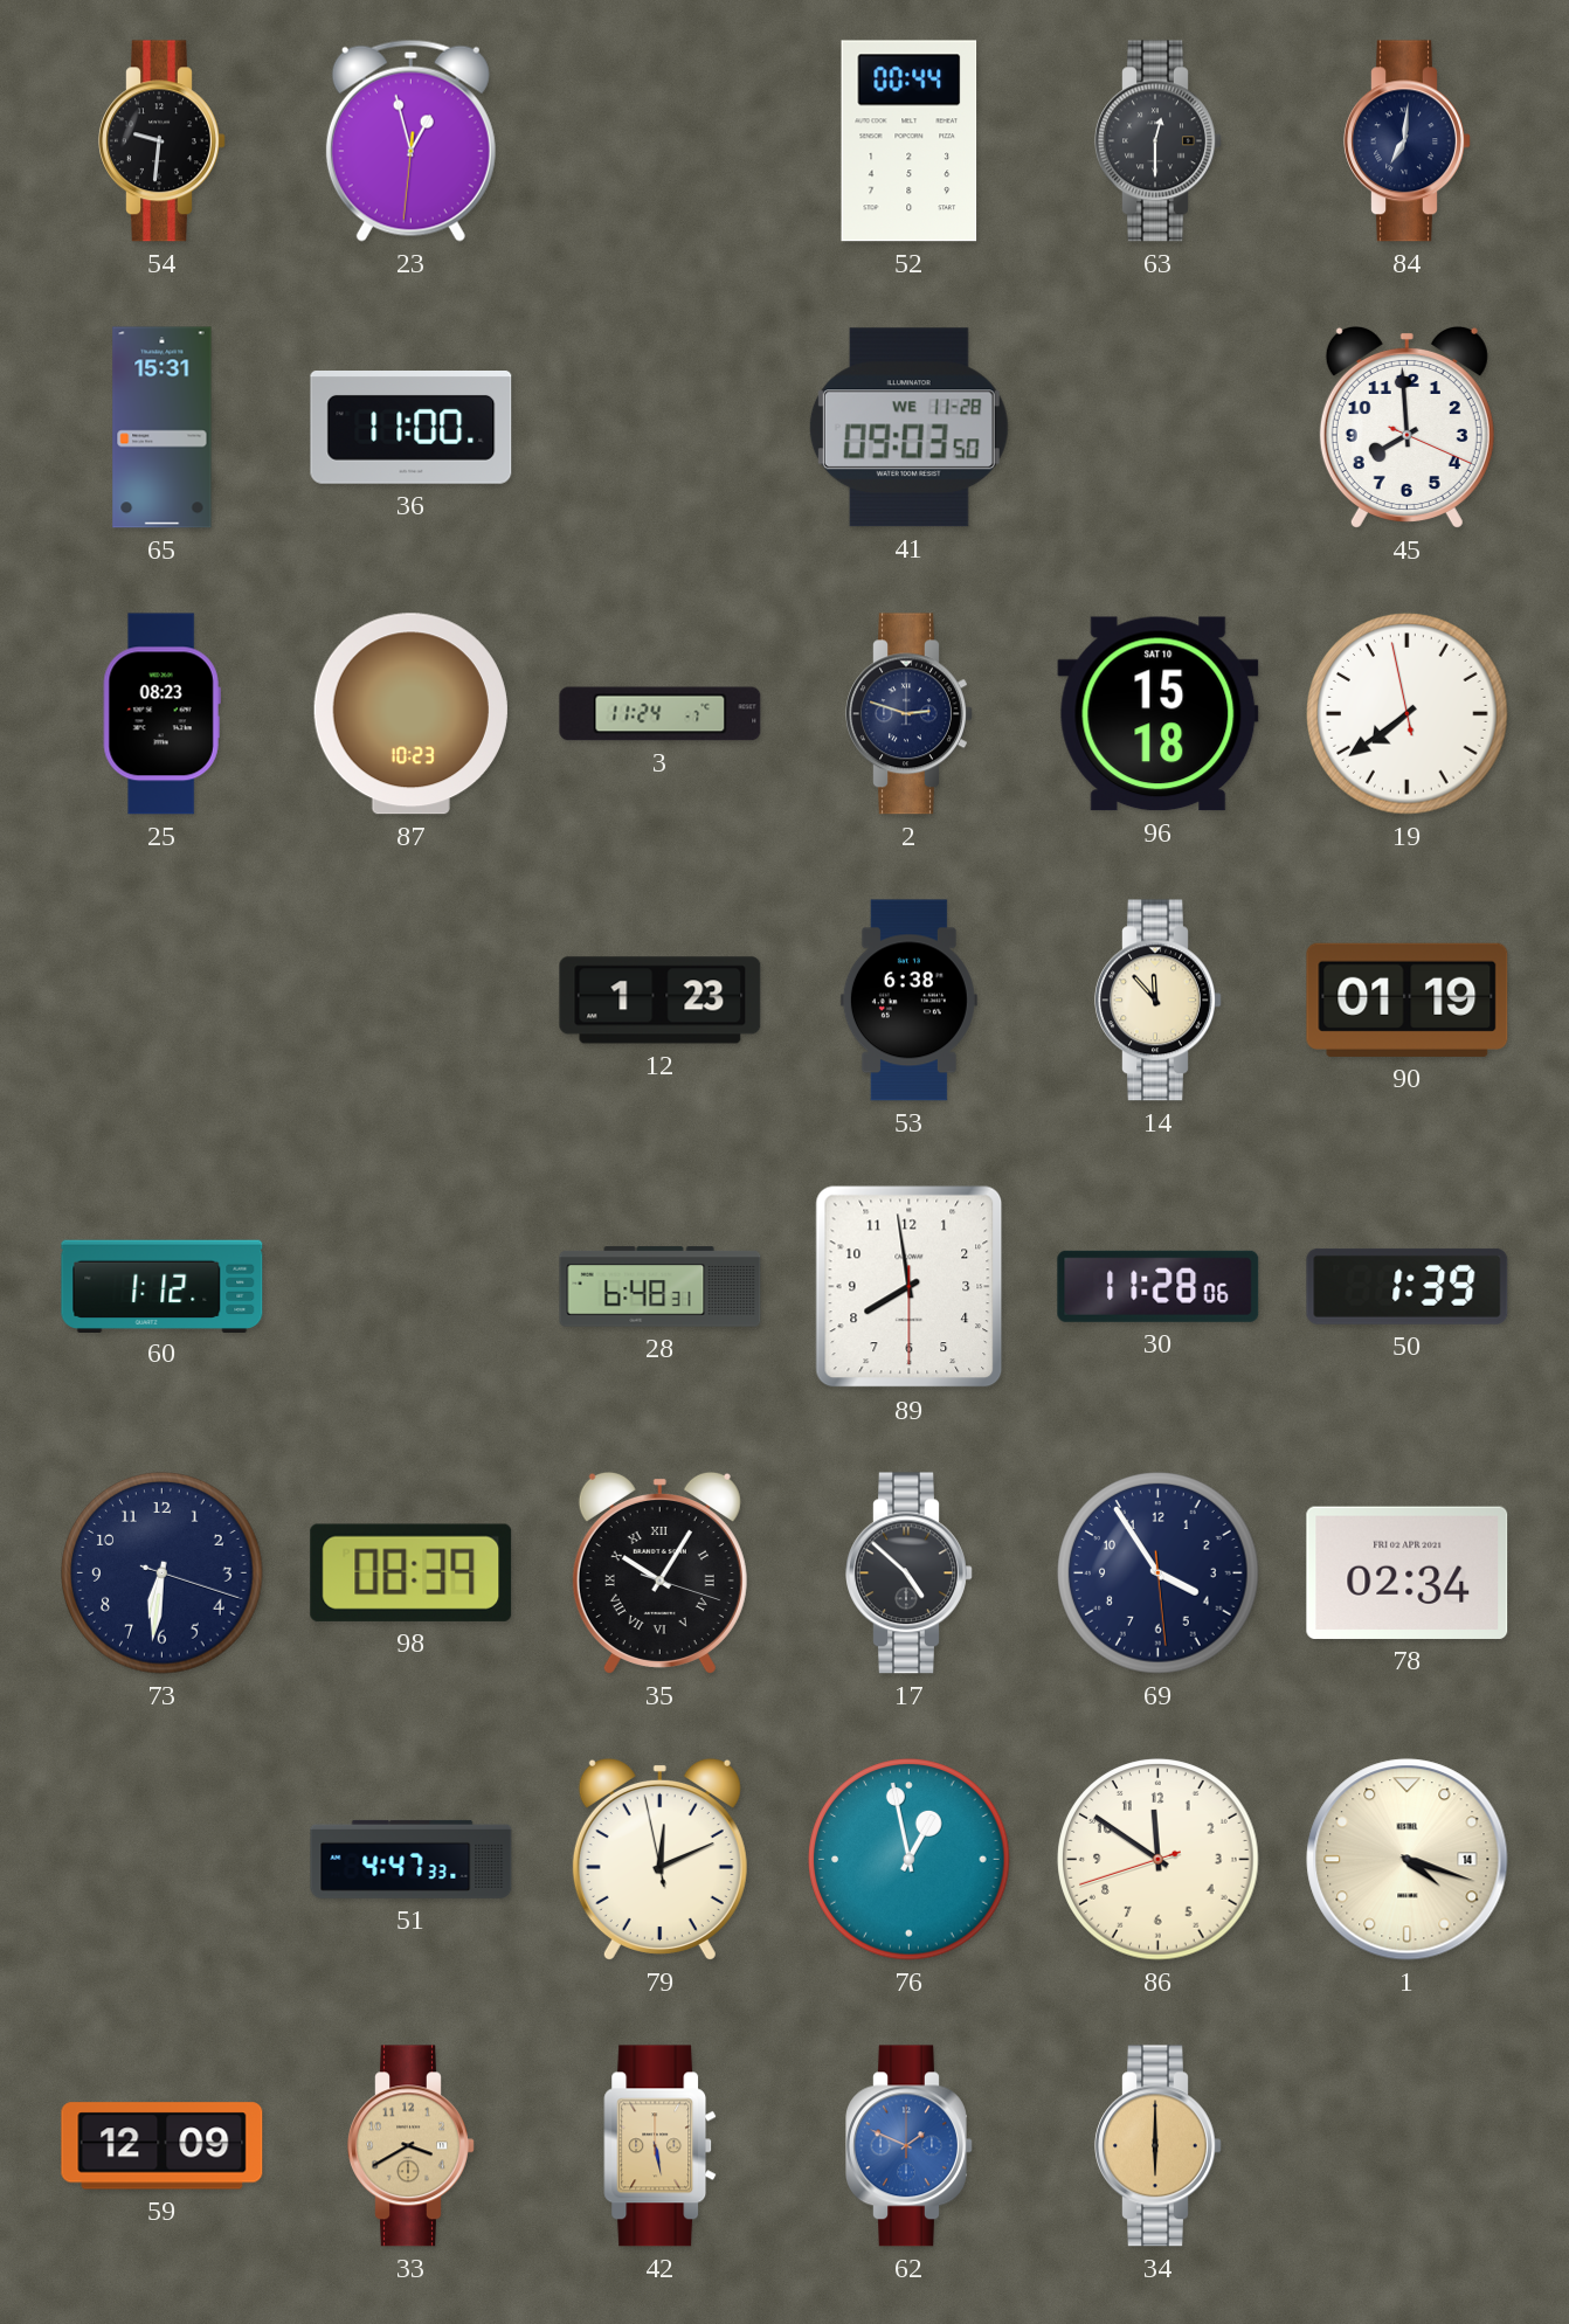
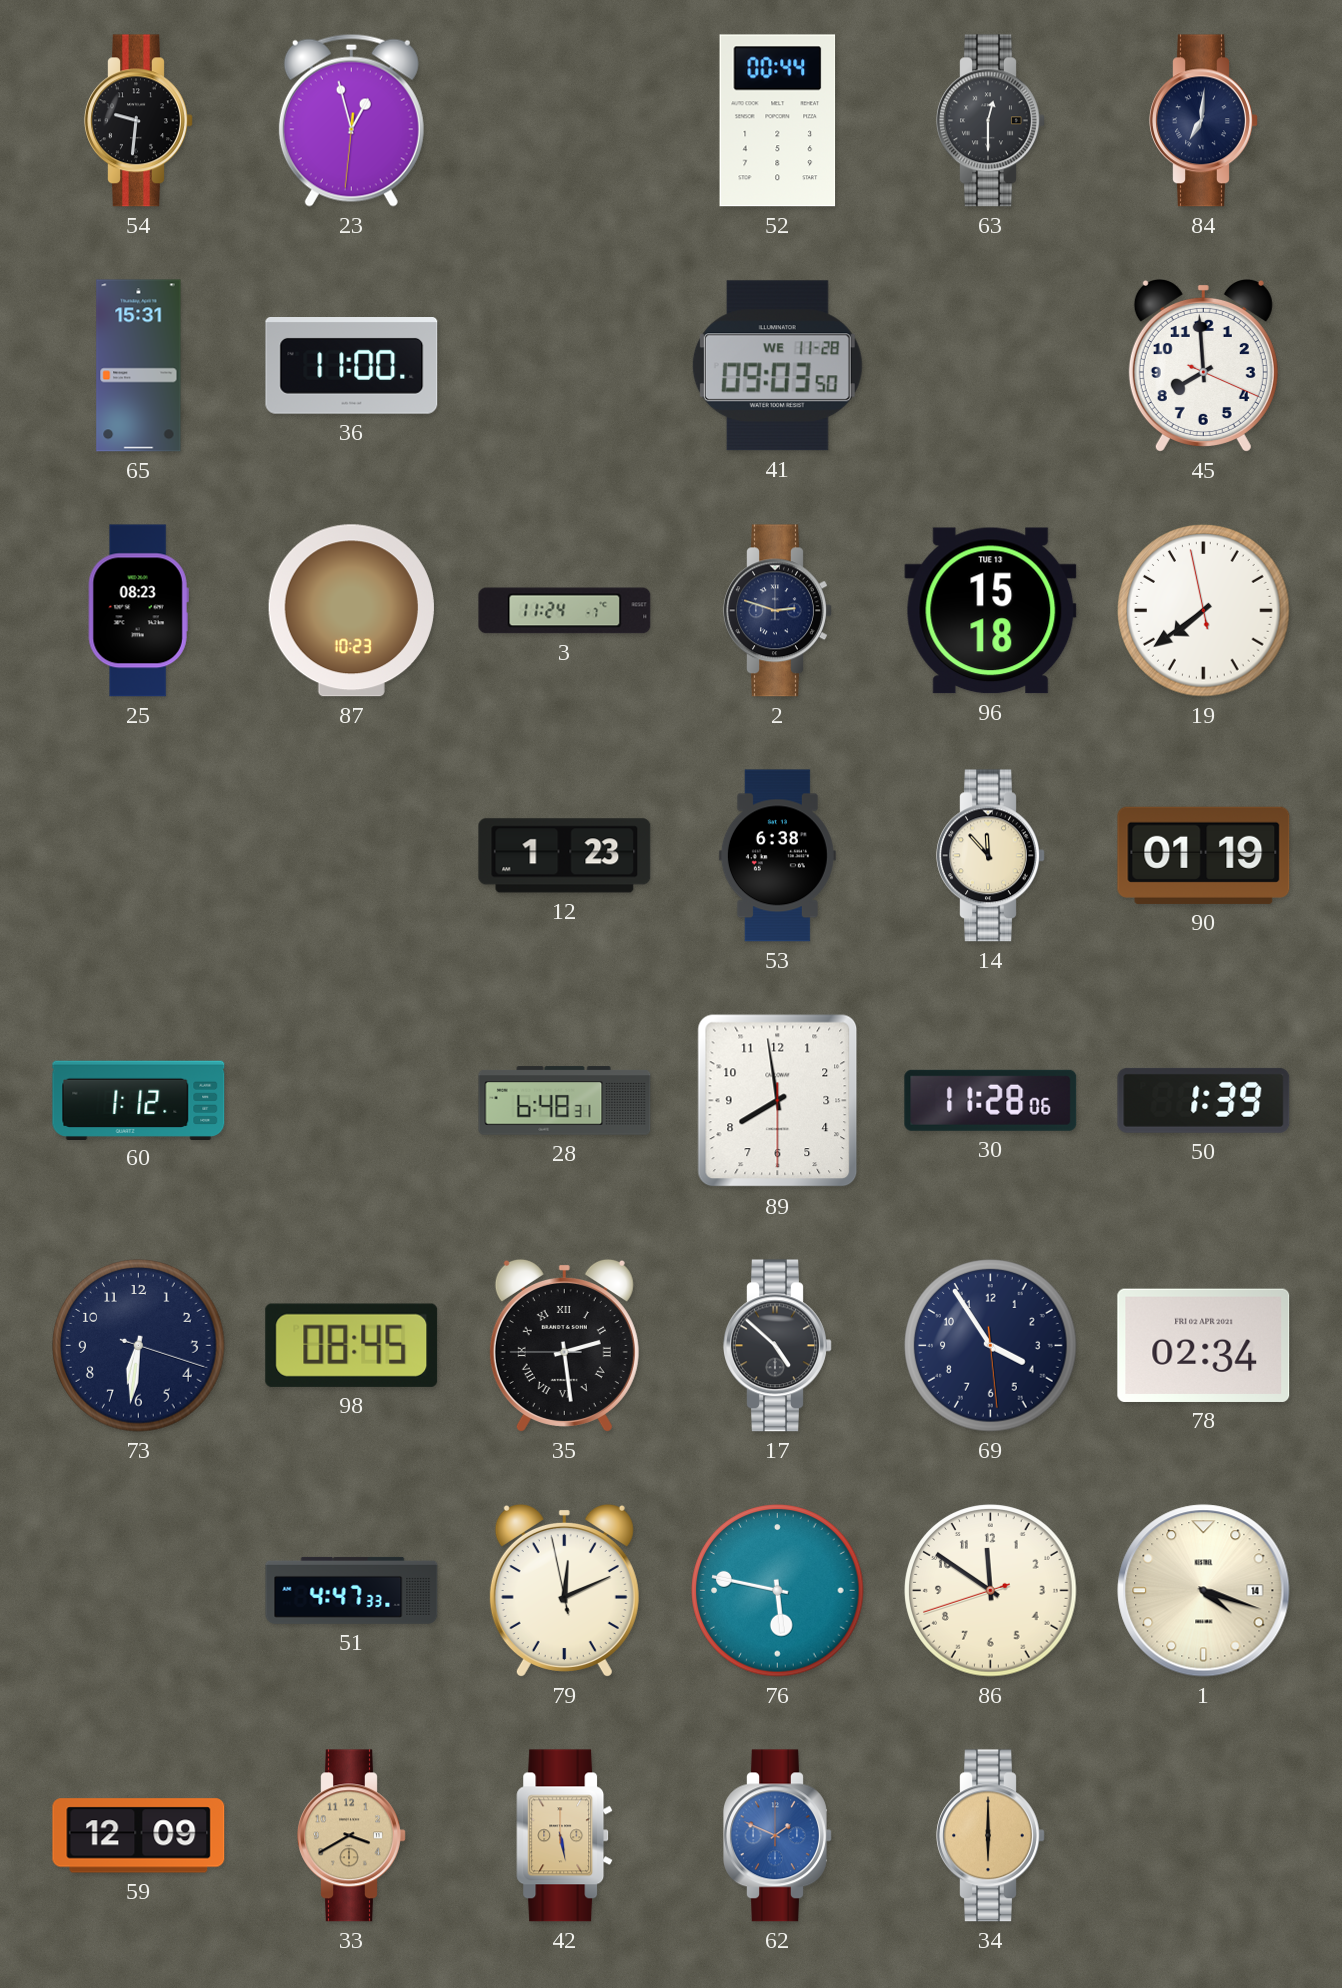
96 date: SAT 10 -> TUE 13
98: 08:39 -> 08:45
35: 10:05 -> 2:28
76: 12:58 -> 5:47
